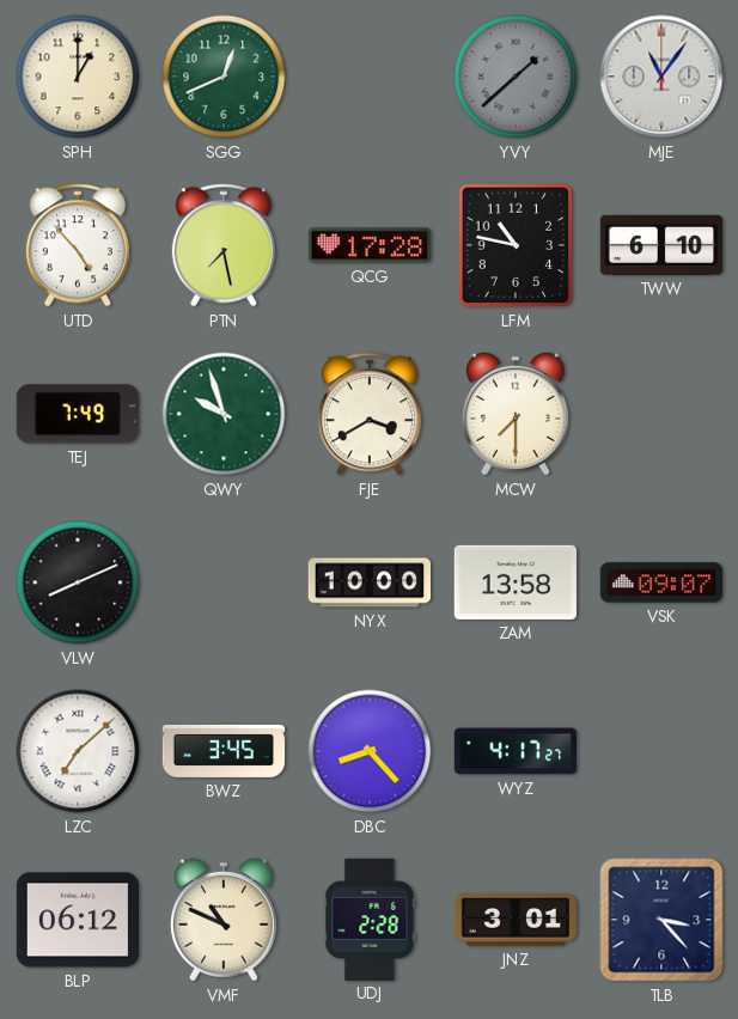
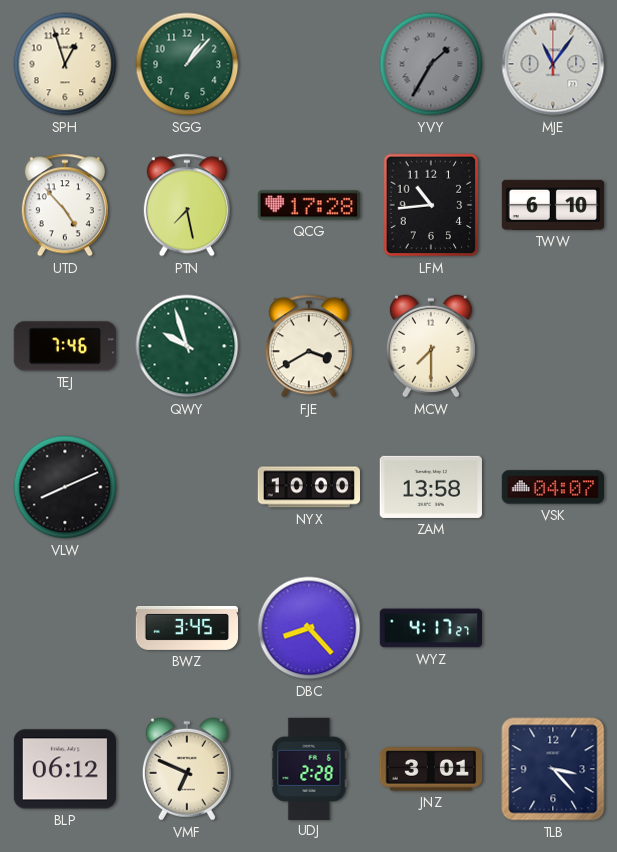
SPH: 1:00 -> 12:57
SGG: 12:41 -> 1:07
YVY: 1:38 -> 1:35
LFM: 10:47 -> 10:44
TEJ: 7:49 -> 7:46
VSK: 09:07 -> 04:07
LZC: 7:08 -> none
VMF: 10:49 -> 6:49
